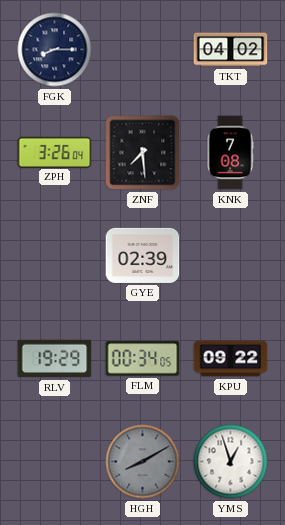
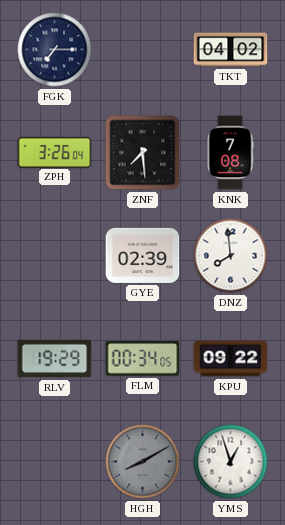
FGK: 8:15 -> 7:15
DNZ: none -> 7:59
